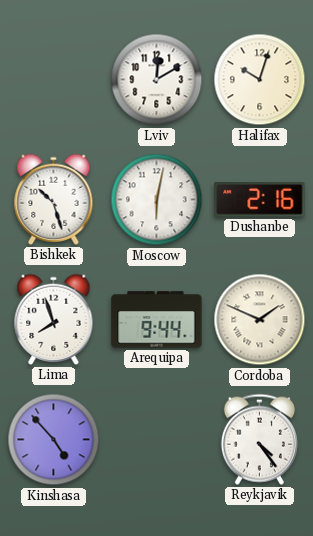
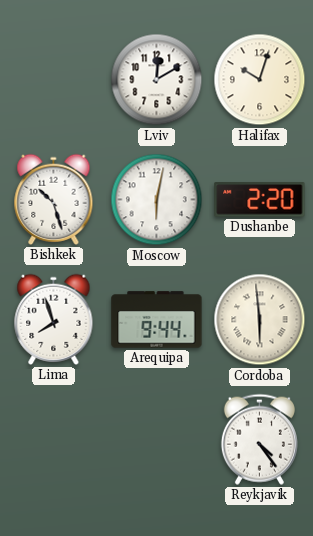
Dushanbe: 2:16 -> 2:20
Cordoba: 1:49 -> 5:59
Kinshasa: 4:53 -> none
